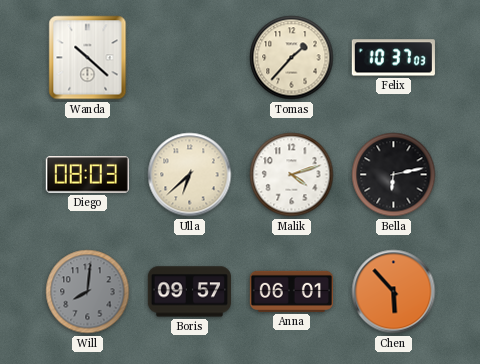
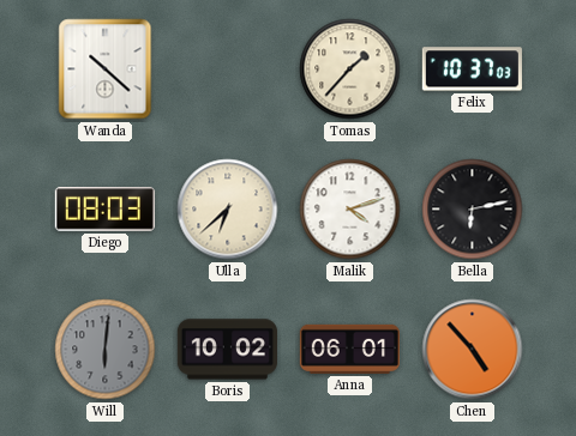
Will: 8:01 -> 6:01
Boris: 09:57 -> 10:02
Chen: 5:53 -> 4:53
